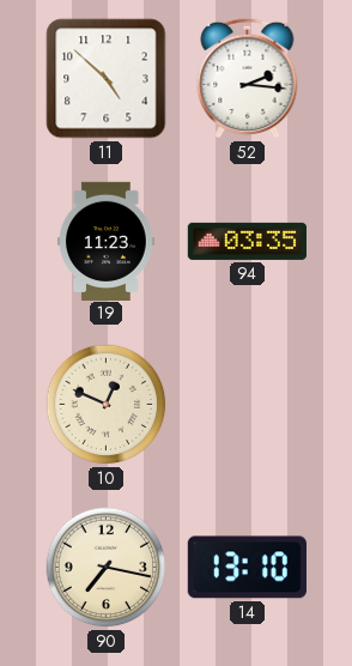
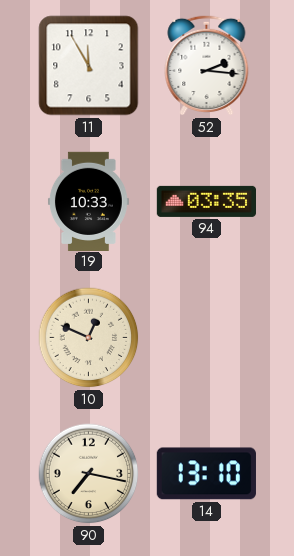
11: 4:52 -> 11:55
19: 11:23 -> 10:33
